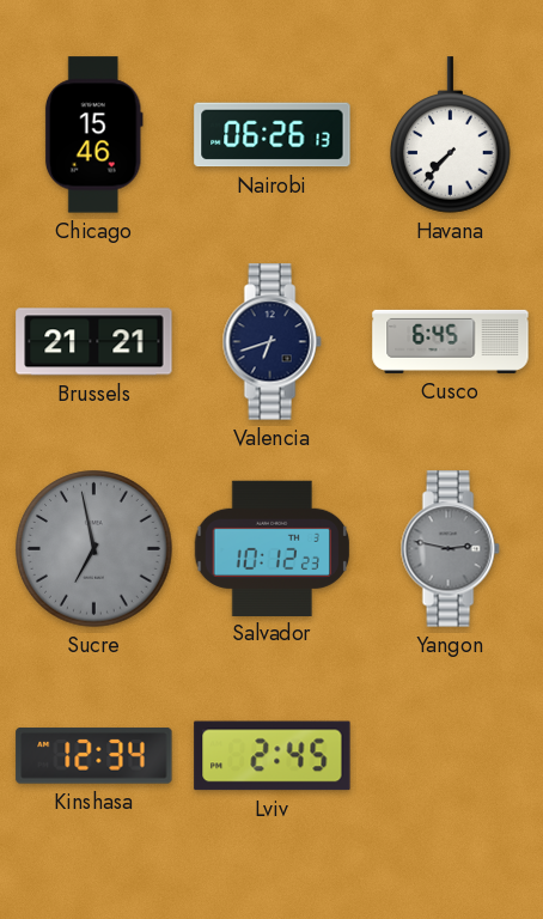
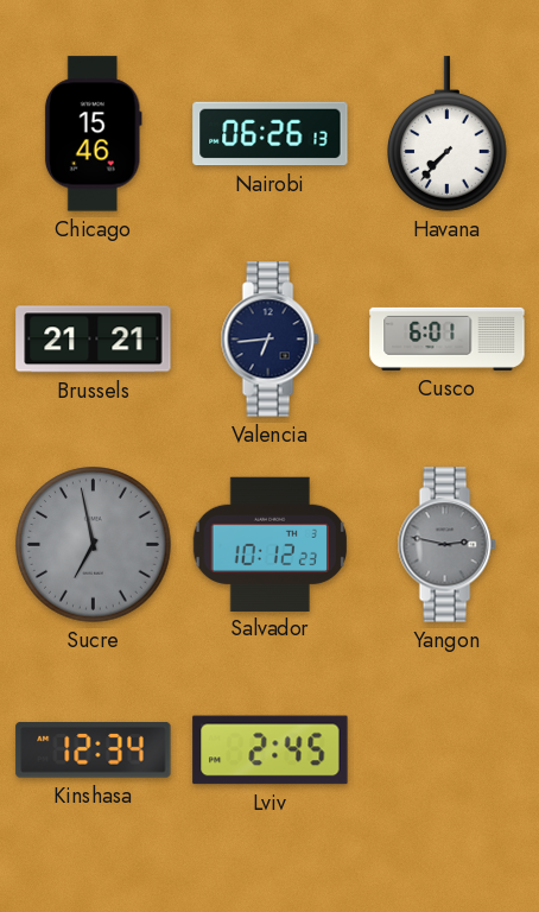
Valencia: 6:42 -> 6:44
Cusco: 6:45 -> 6:01
